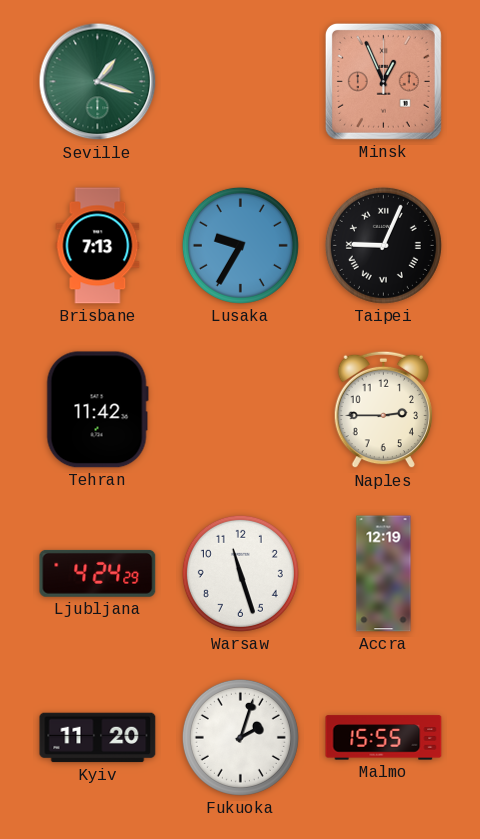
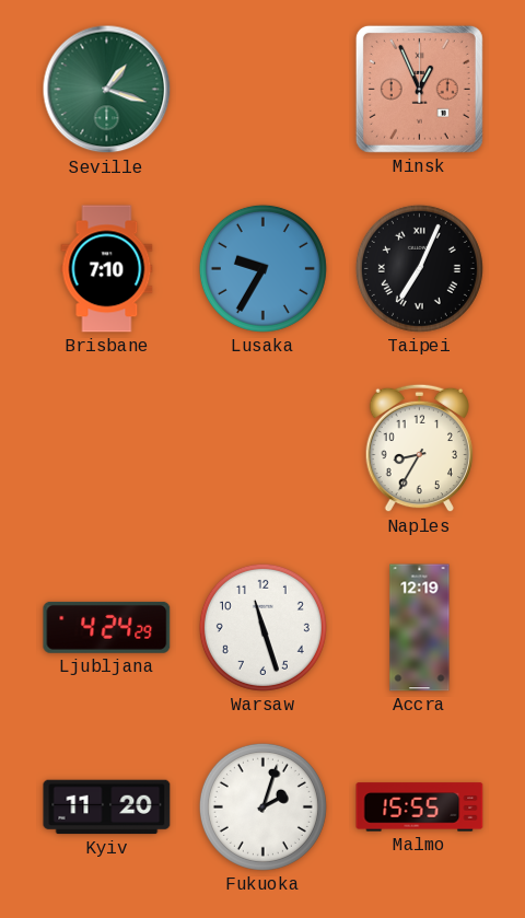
Brisbane: 7:13 -> 7:10
Taipei: 9:04 -> 7:04
Tehran: 11:42 -> none
Naples: 2:45 -> 8:35
